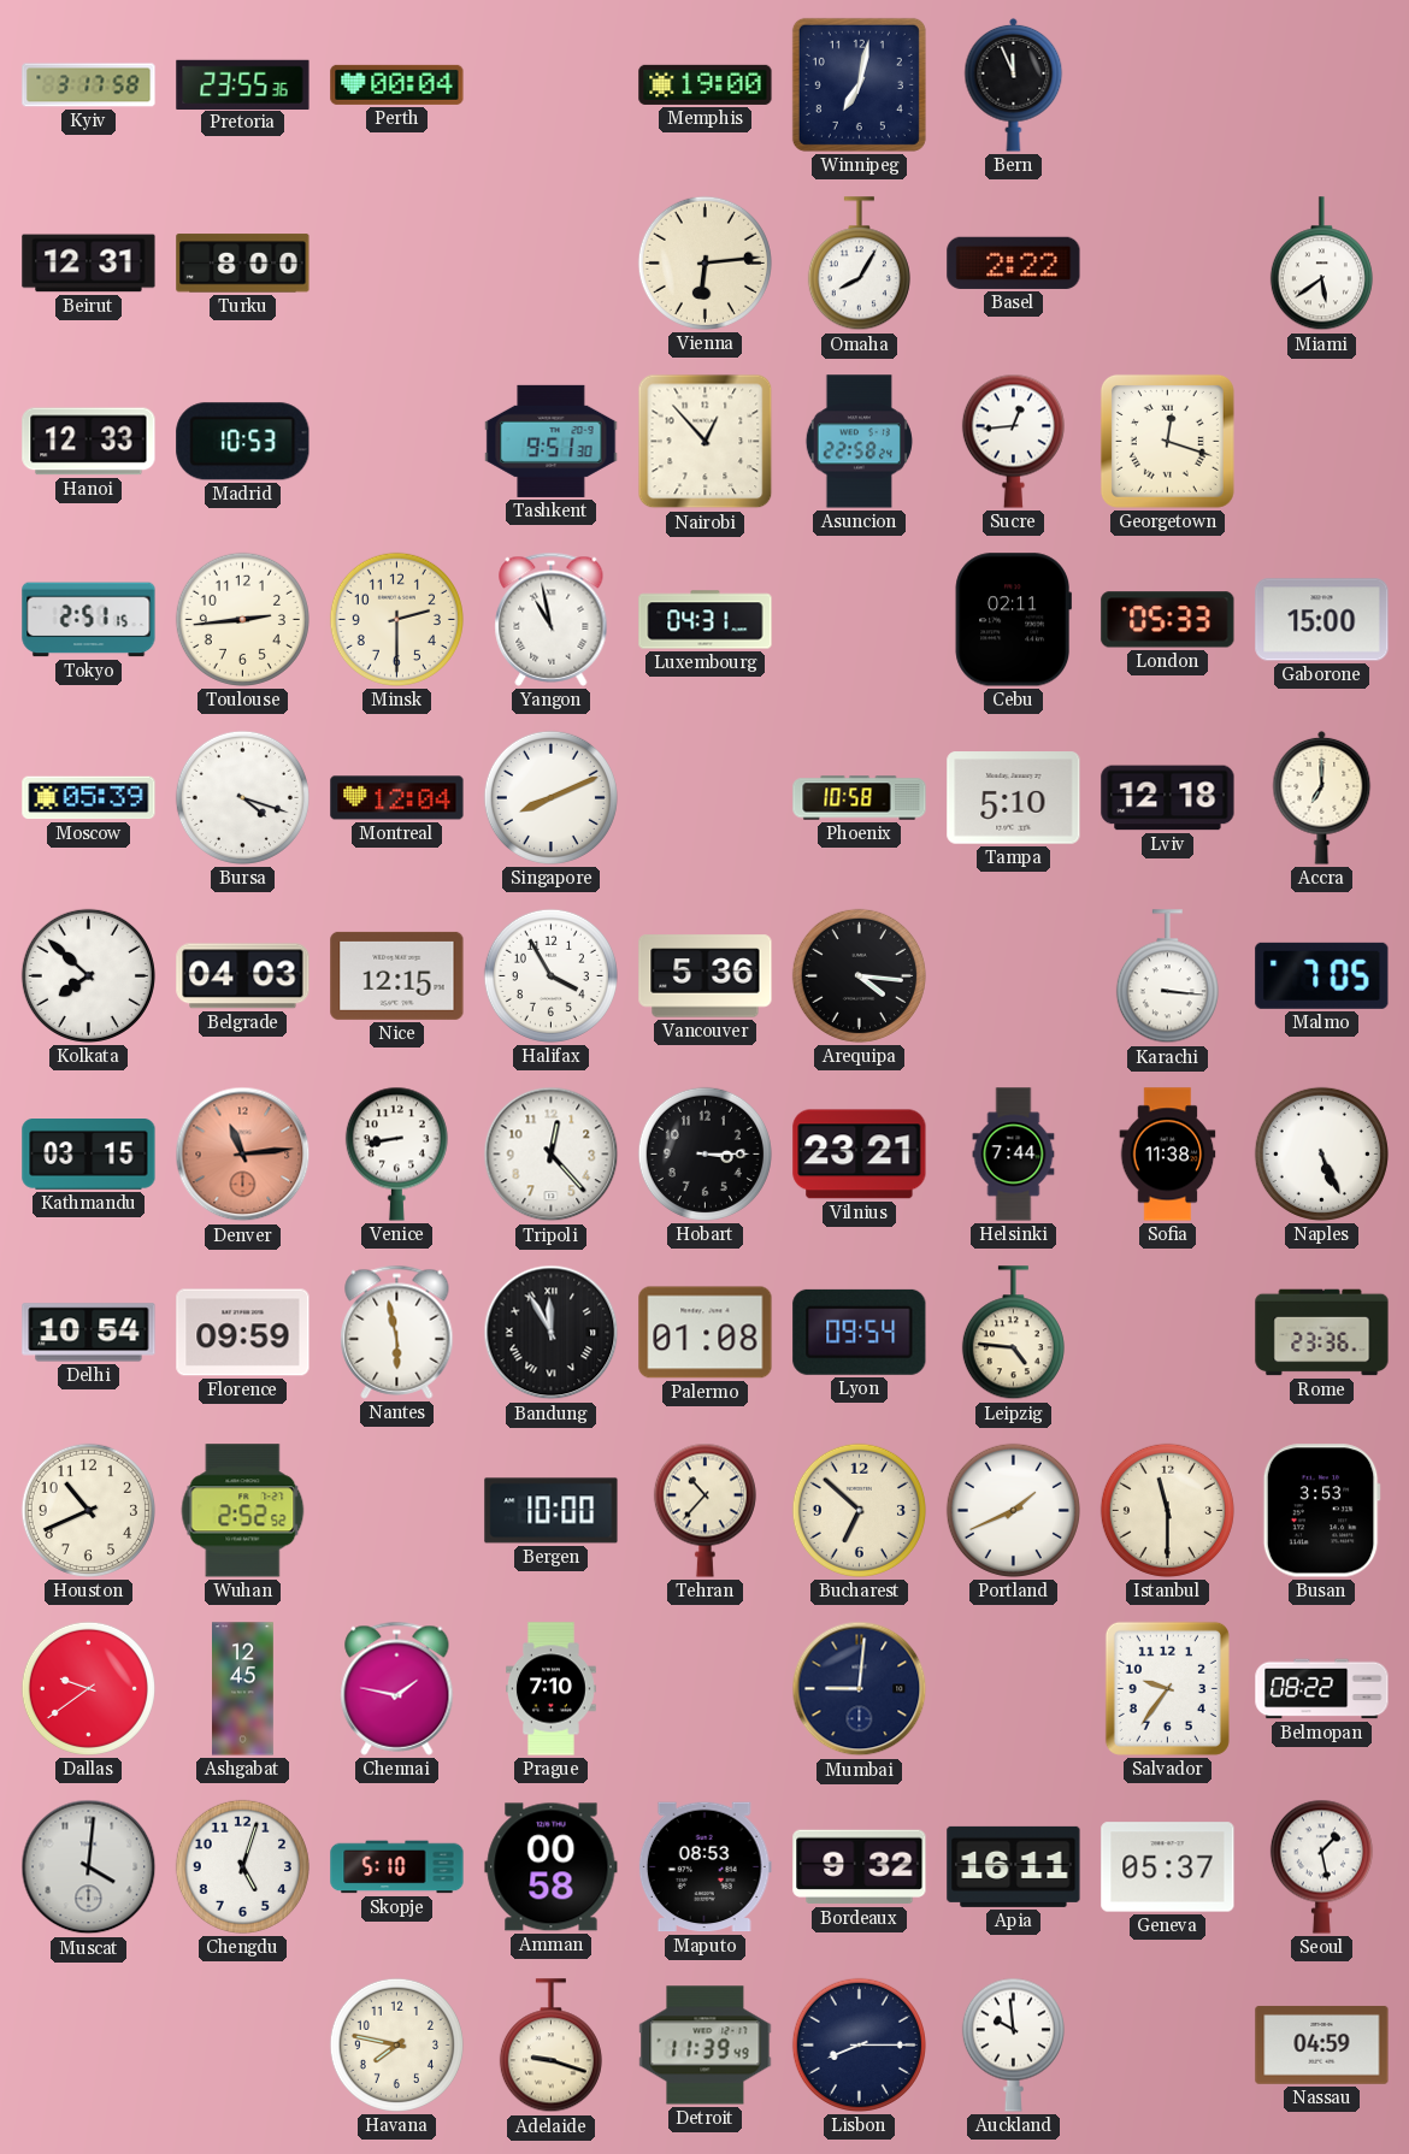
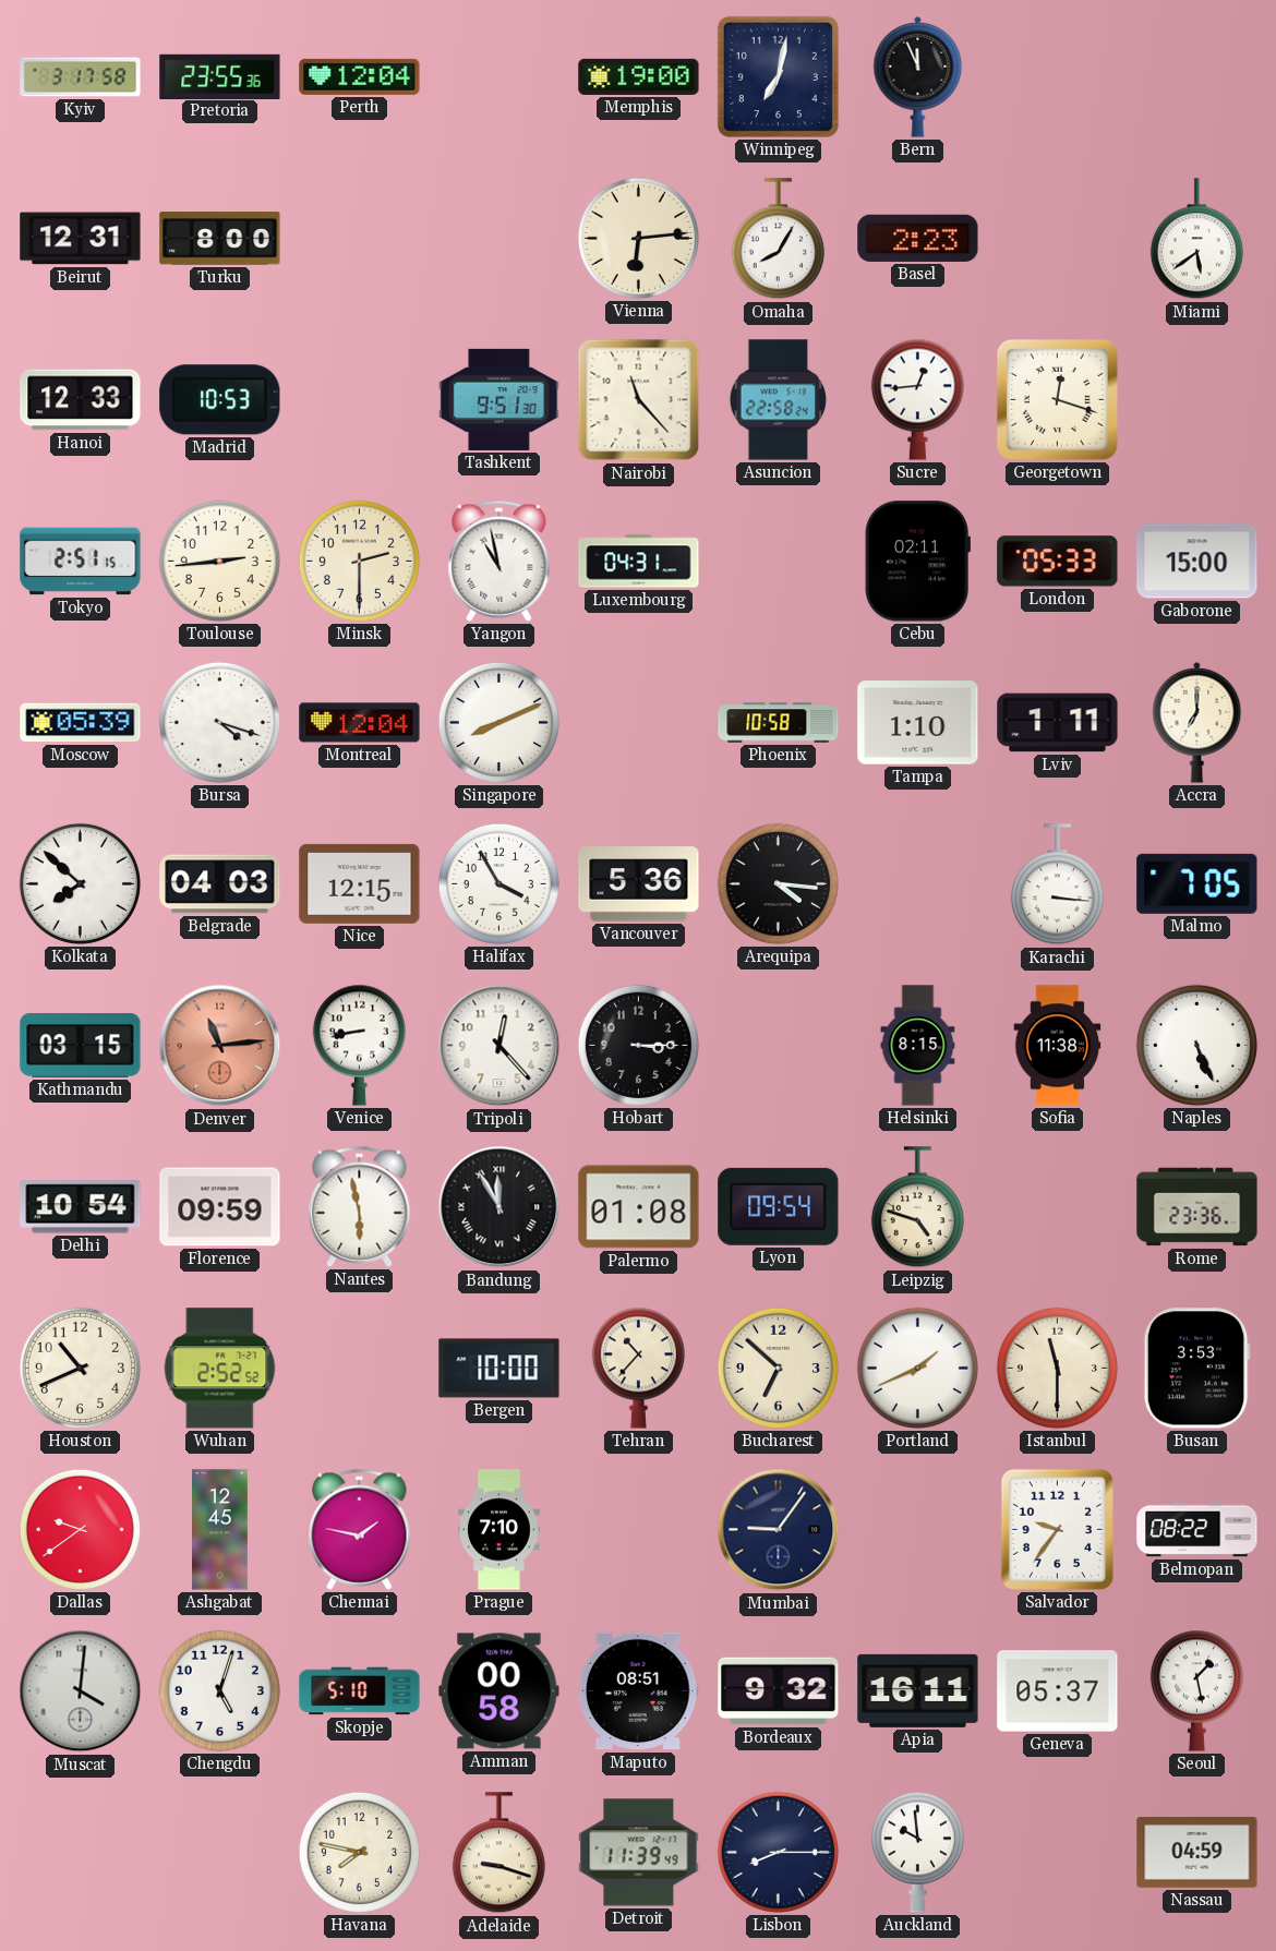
Perth: 00:04 -> 12:04
Basel: 2:22 -> 2:23
Nairobi: 12:53 -> 11:23
Tampa: 5:10 -> 1:10
Lviv: 12:18 -> 1:11
Vilnius: 23:21 -> none
Helsinki: 7:44 -> 8:15
Leipzig: 4:46 -> 4:48
Mumbai: 9:01 -> 9:06
Maputo: 08:53 -> 08:51
